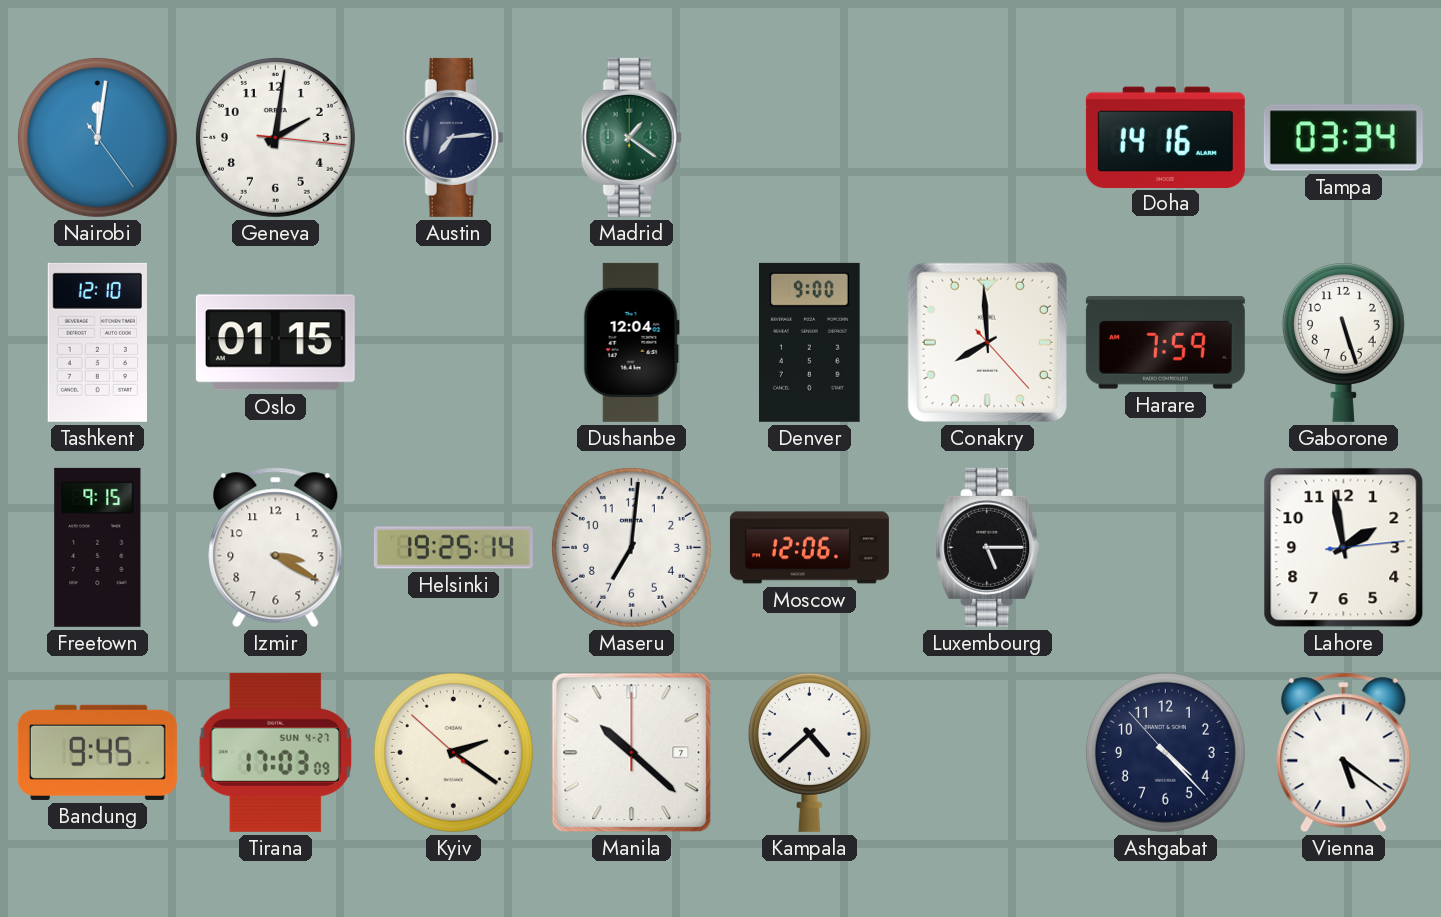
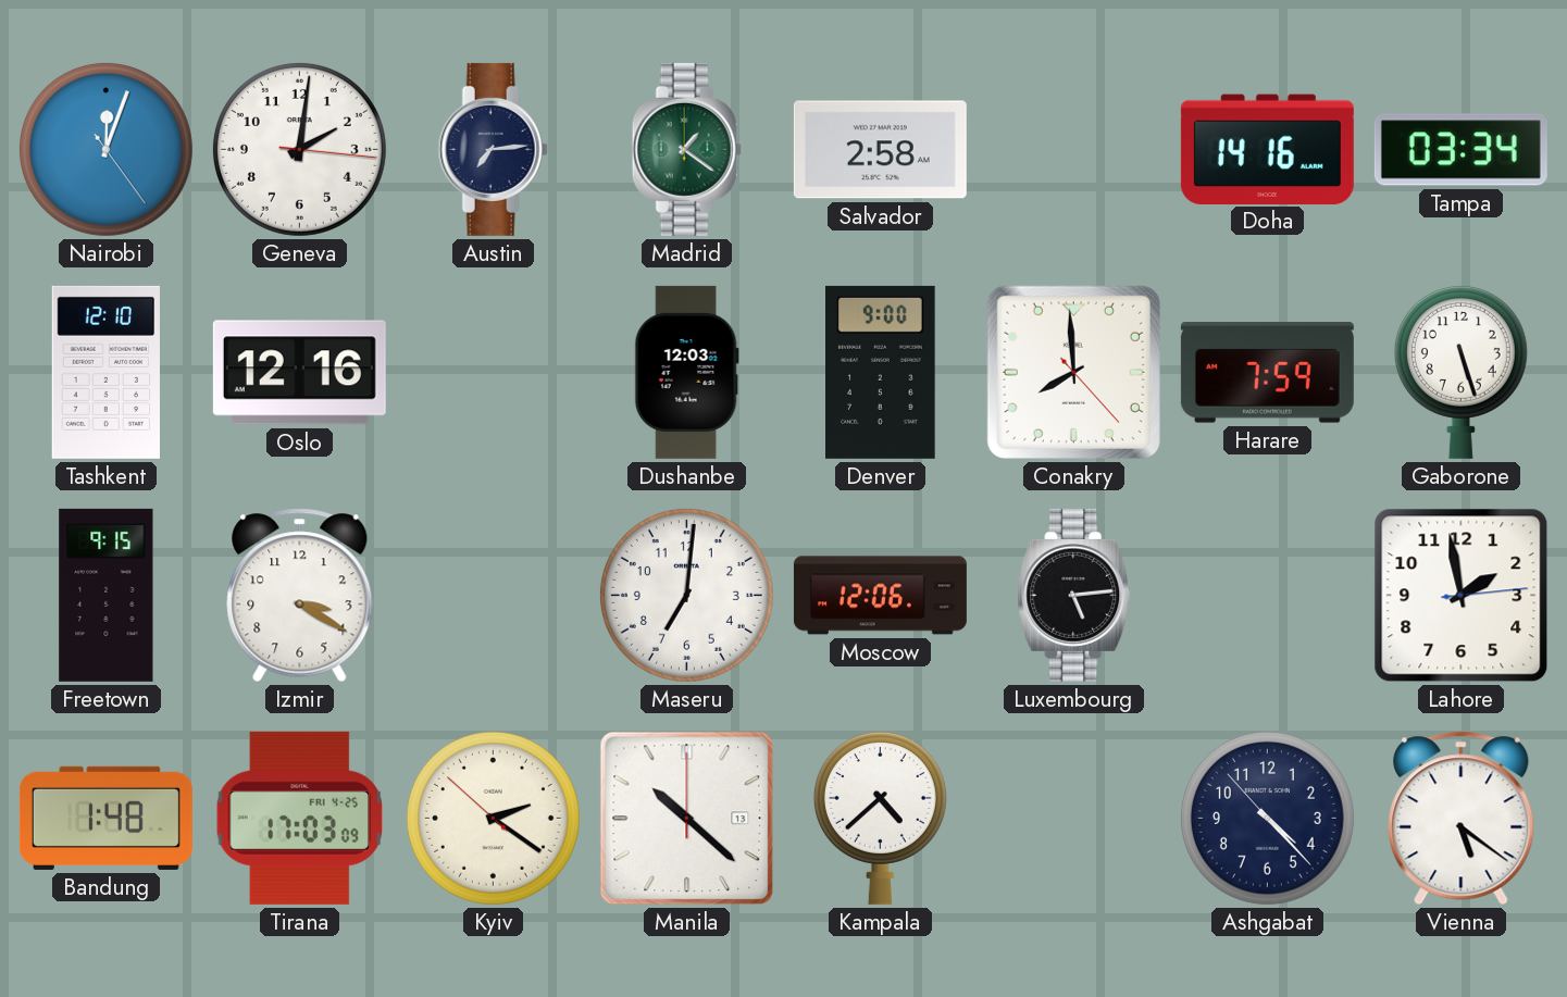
Nairobi: 12:01 -> 12:03
Salvador: none -> 2:58
Oslo: 01:15 -> 12:16
Dushanbe: 12:04 -> 12:03
Helsinki: 19:25 -> none
Luxembourg: 5:15 -> 5:14
Bandung: 9:45 -> 1:48
Tirana date: SUN 4-27 -> FRI 4-25
Manila date: 7 -> 13
